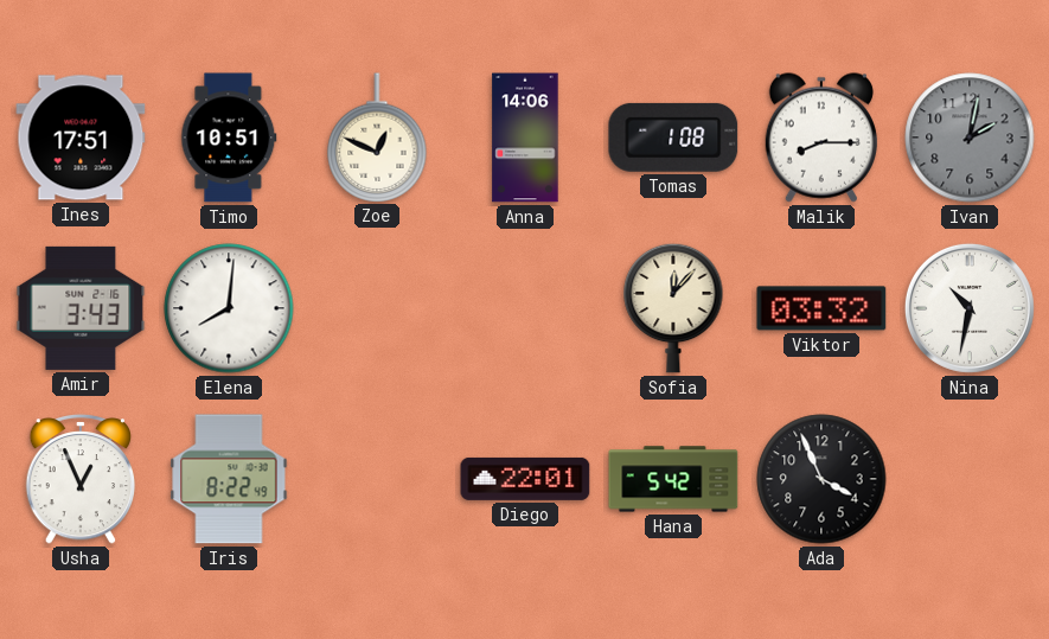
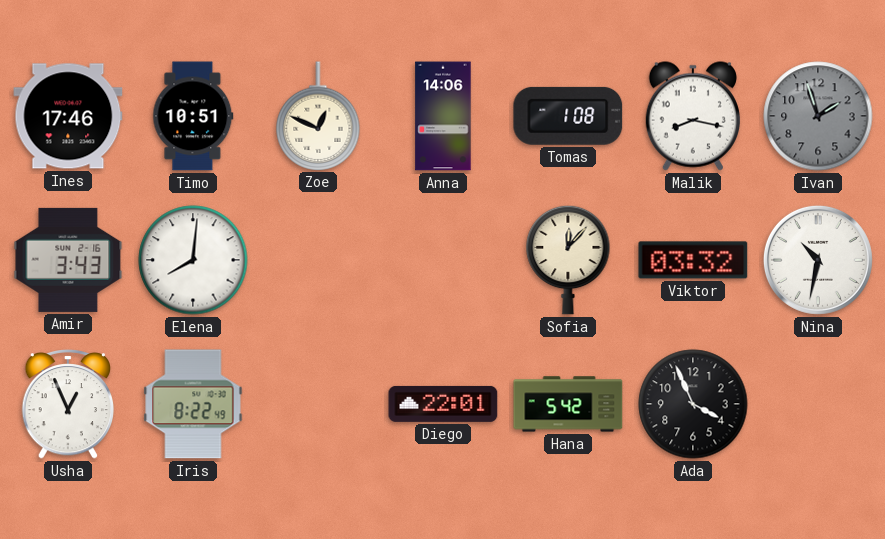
Ines: 17:51 -> 17:46
Malik: 8:15 -> 8:17
Ivan: 2:02 -> 1:57
